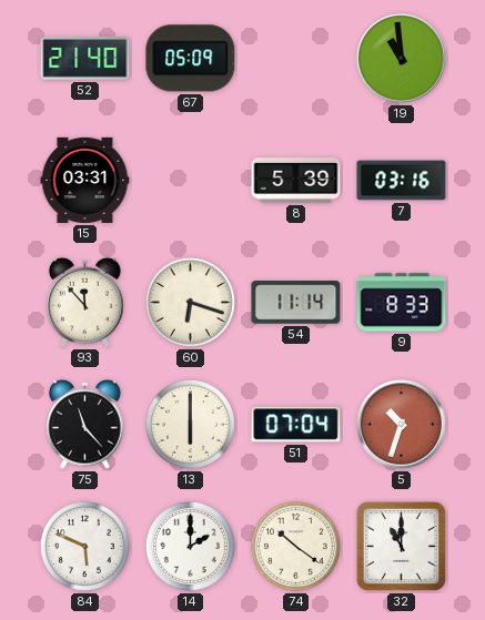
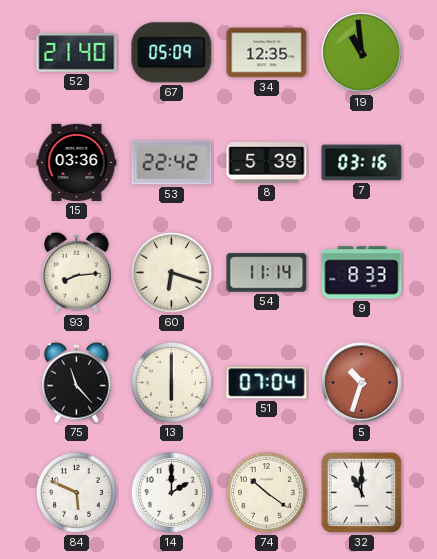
34: none -> 12:35
15: 03:31 -> 03:36
53: none -> 22:42
93: 11:53 -> 8:14
